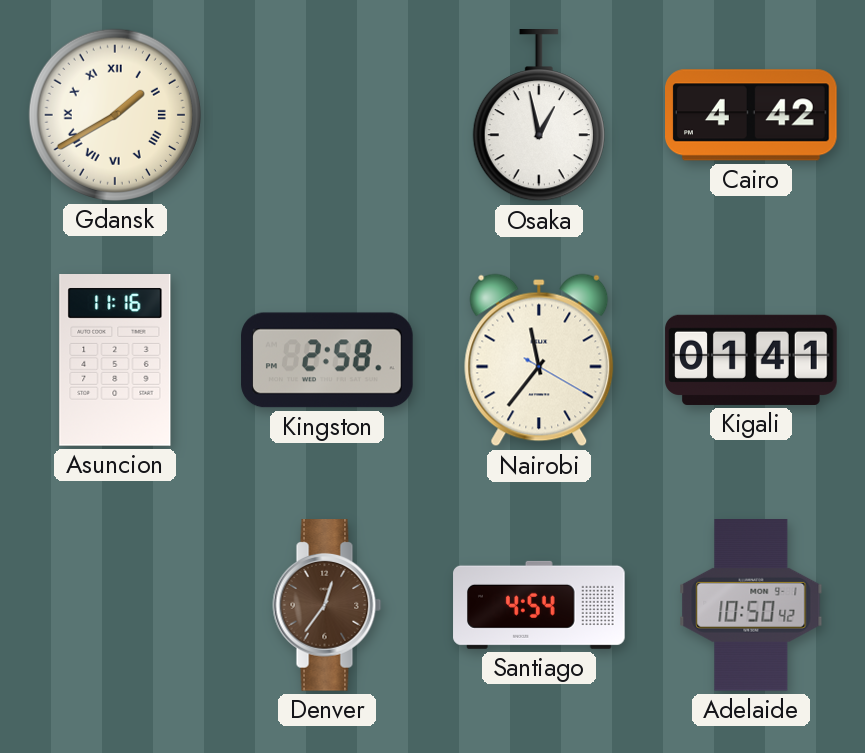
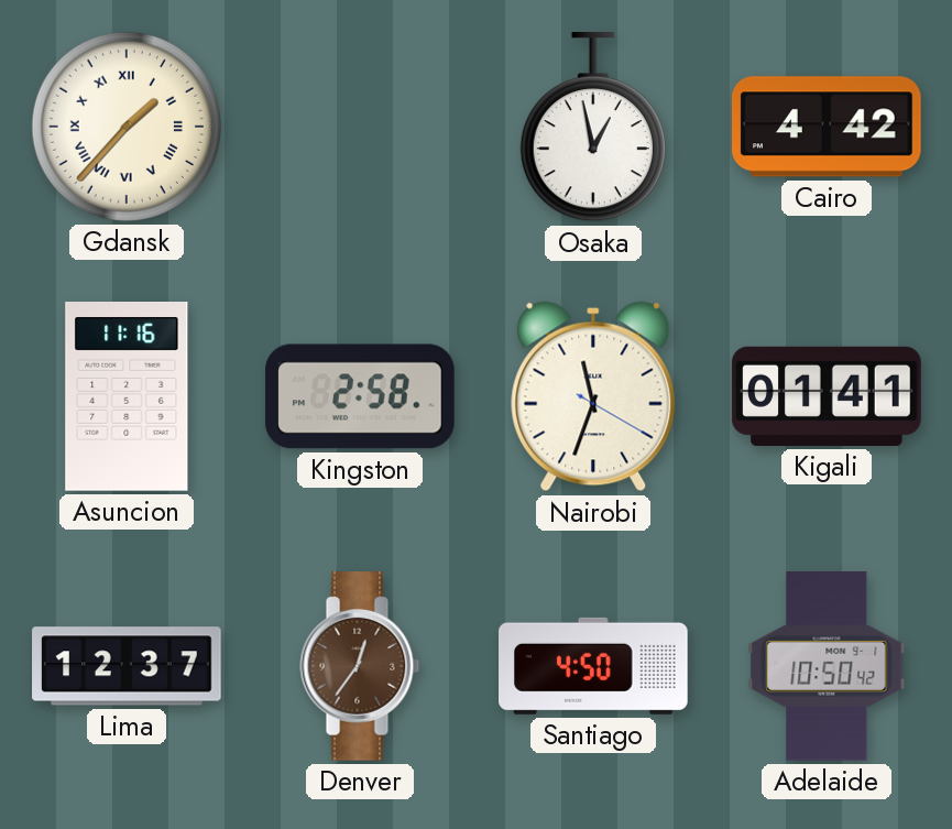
Gdansk: 1:40 -> 1:37
Nairobi: 11:36 -> 11:33
Lima: none -> 12:37
Santiago: 4:54 -> 4:50
